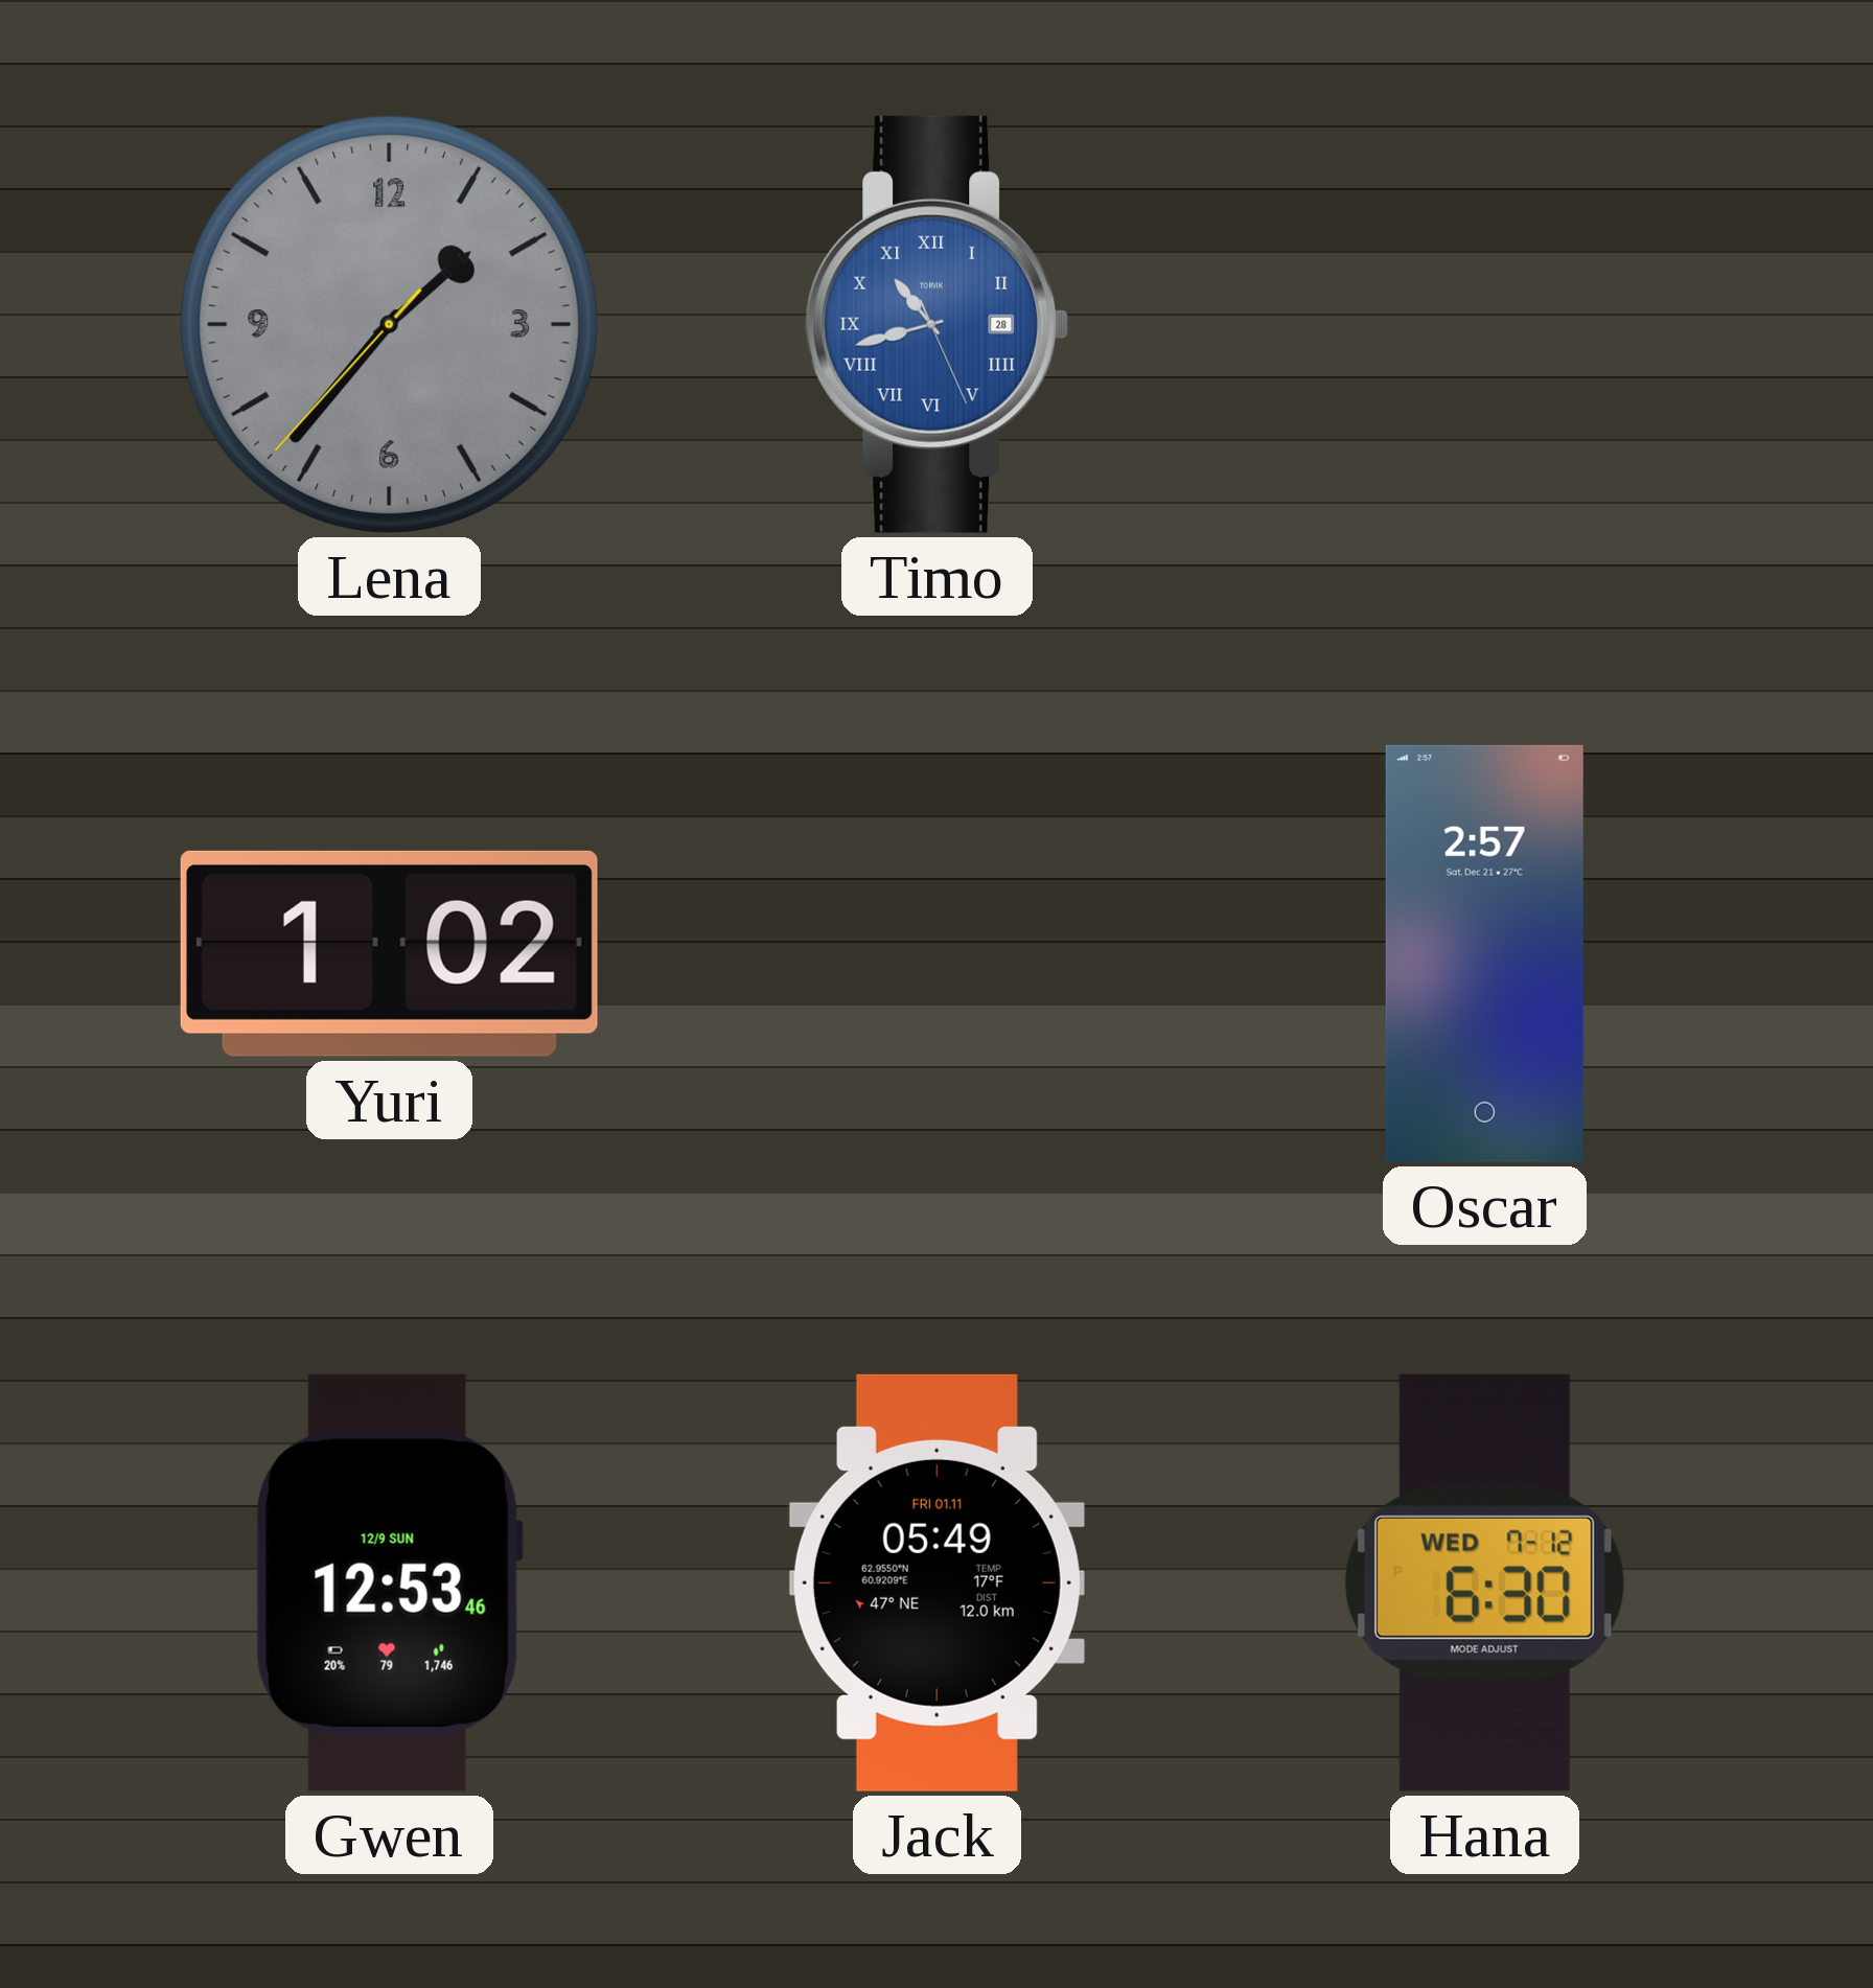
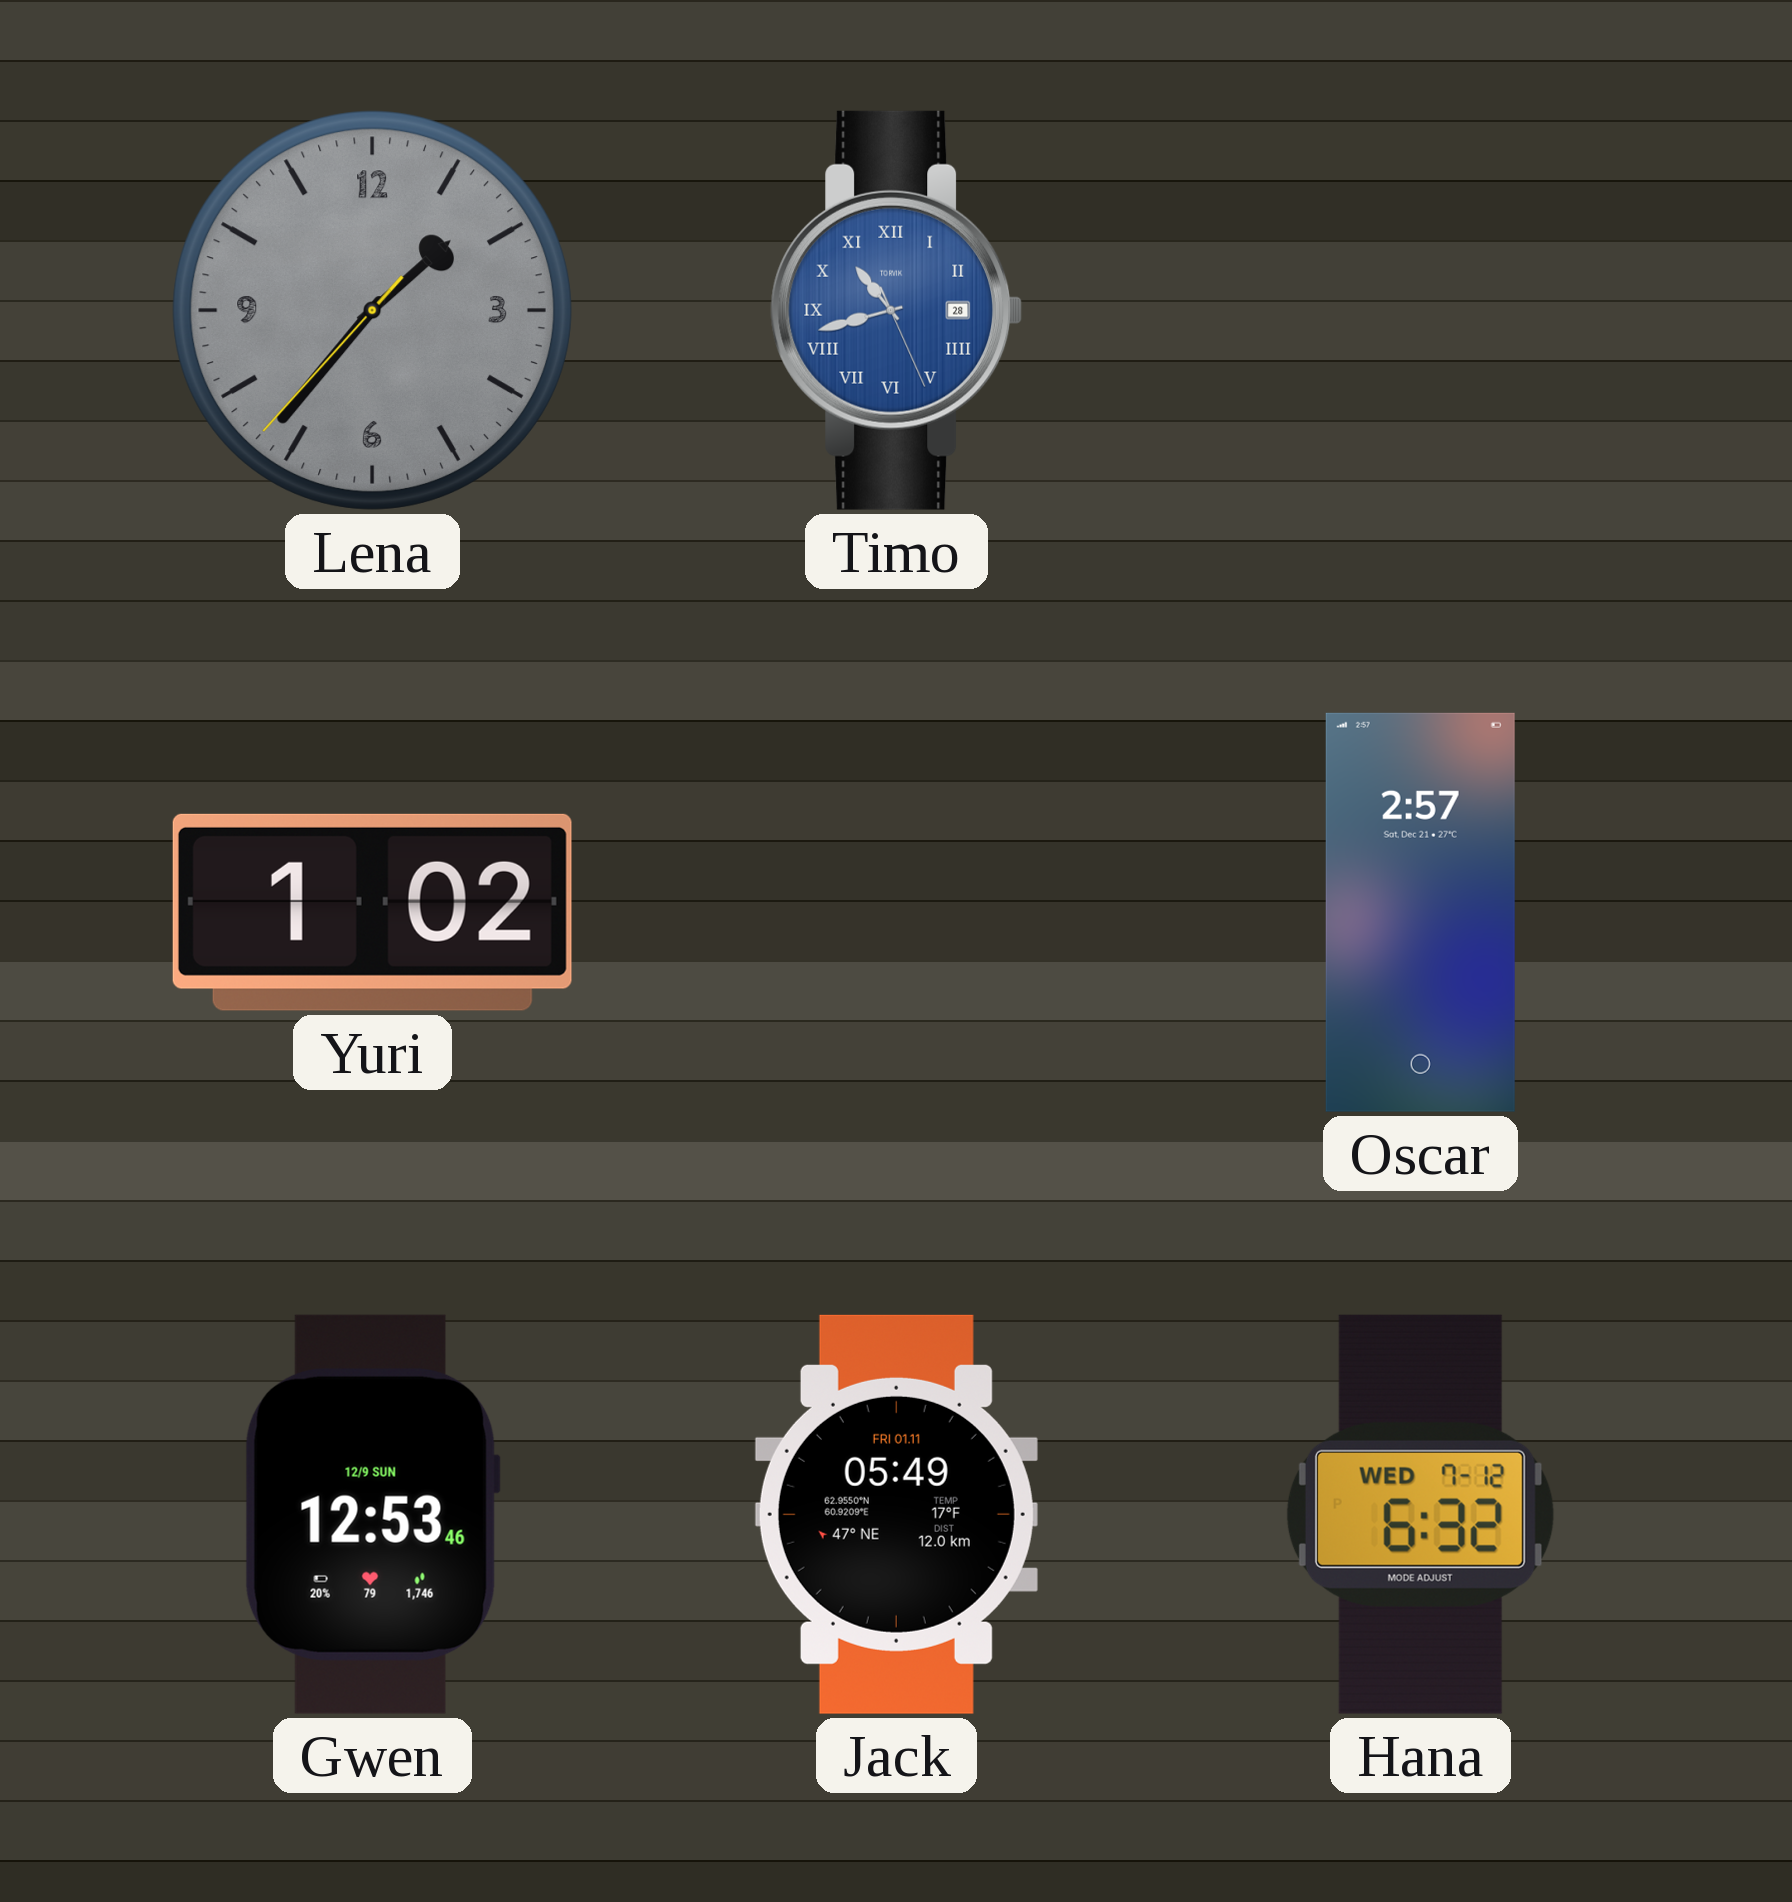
Hana: 6:30 -> 6:32
